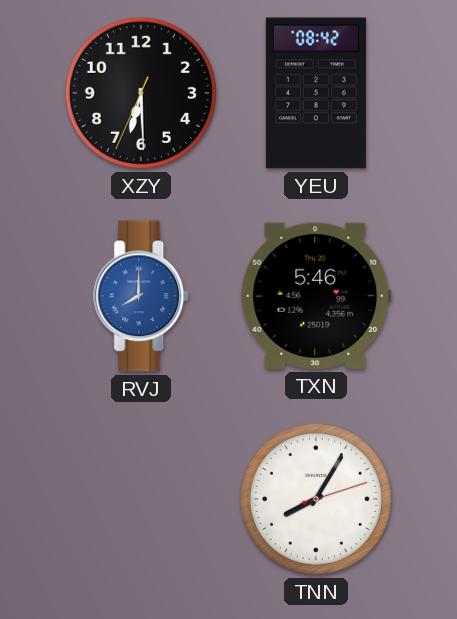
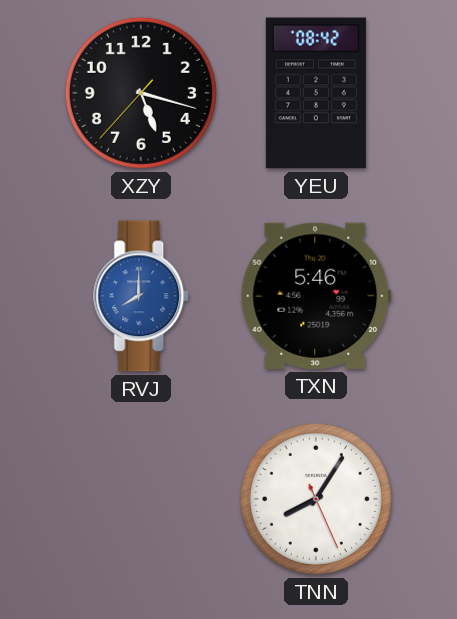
XZY: 6:29 -> 5:17
TNN: 8:05:12 -> 8:05:26
